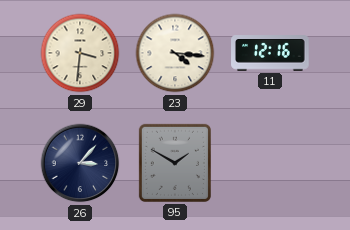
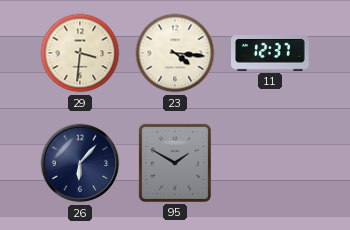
11: 12:16 -> 12:37
26: 3:07 -> 6:07
